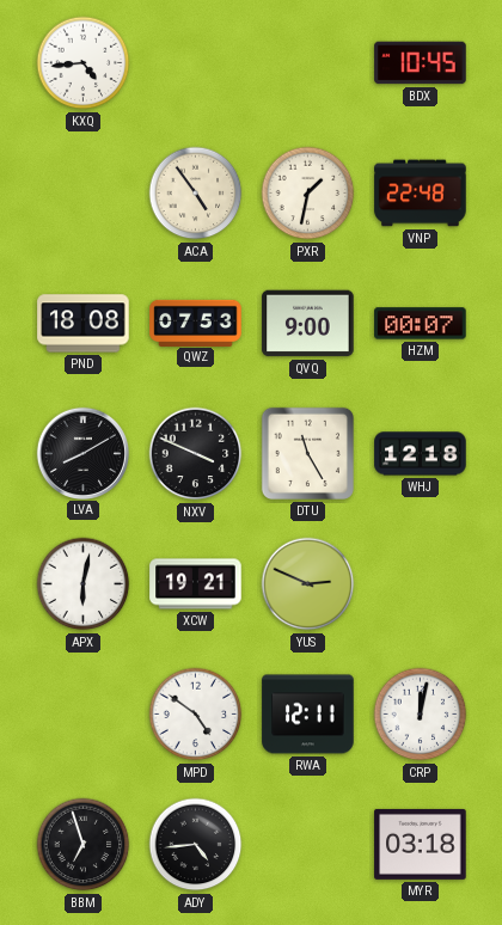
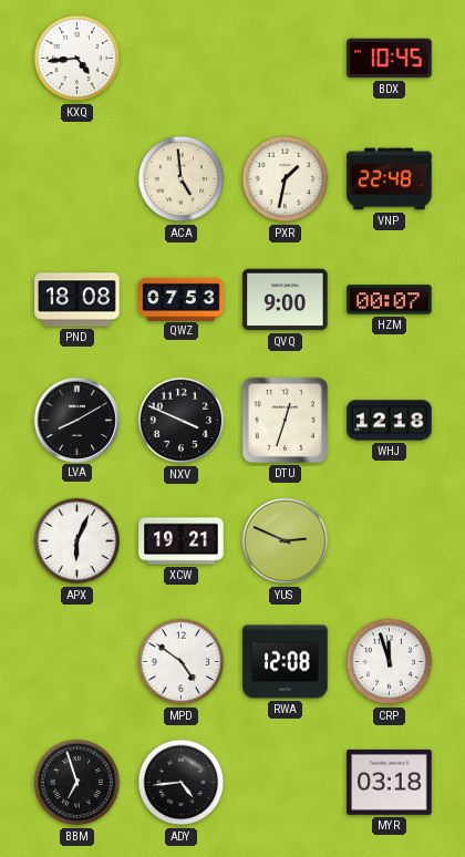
ACA: 4:54 -> 4:59
DTU: 11:25 -> 12:33
APX: 6:02 -> 6:04
RWA: 12:11 -> 12:08
CRP: 12:02 -> 11:57
